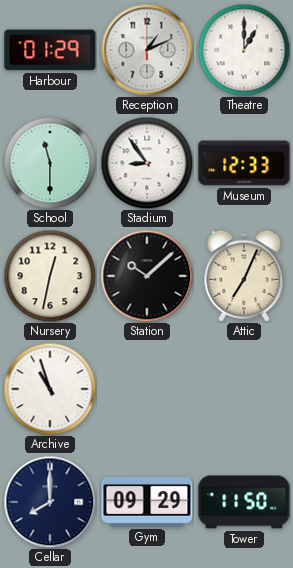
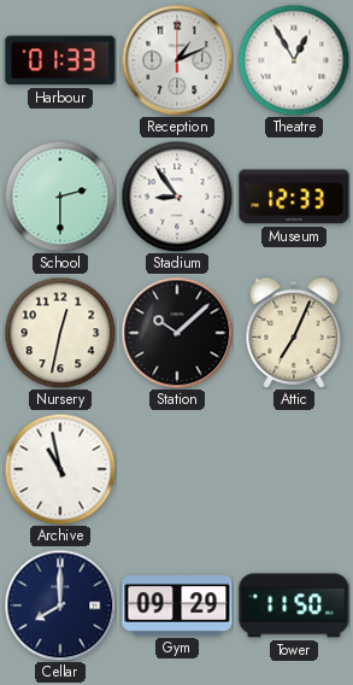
Harbour: 01:29 -> 01:33
Theatre: 1:00 -> 12:55
School: 11:30 -> 2:30
Archive: 10:57 -> 10:58
